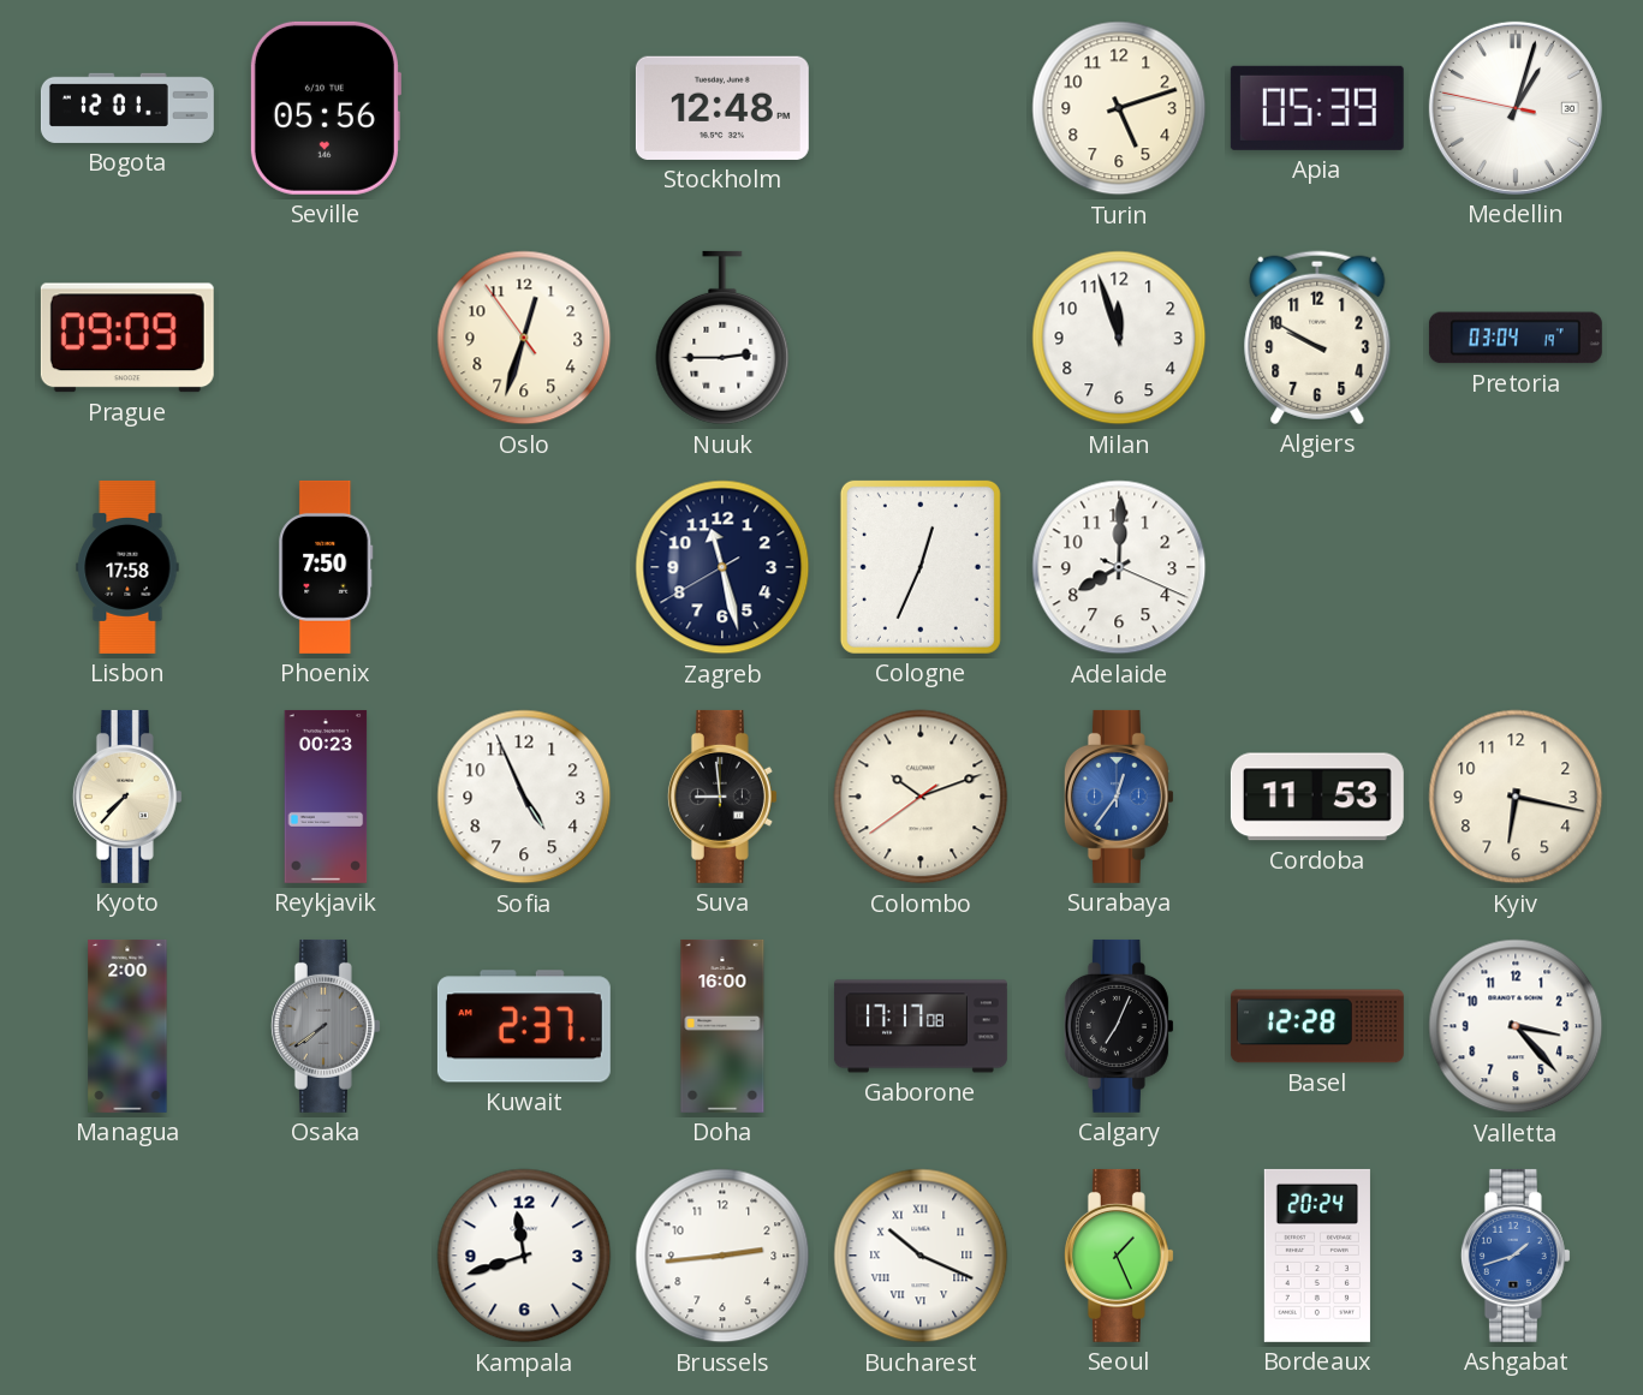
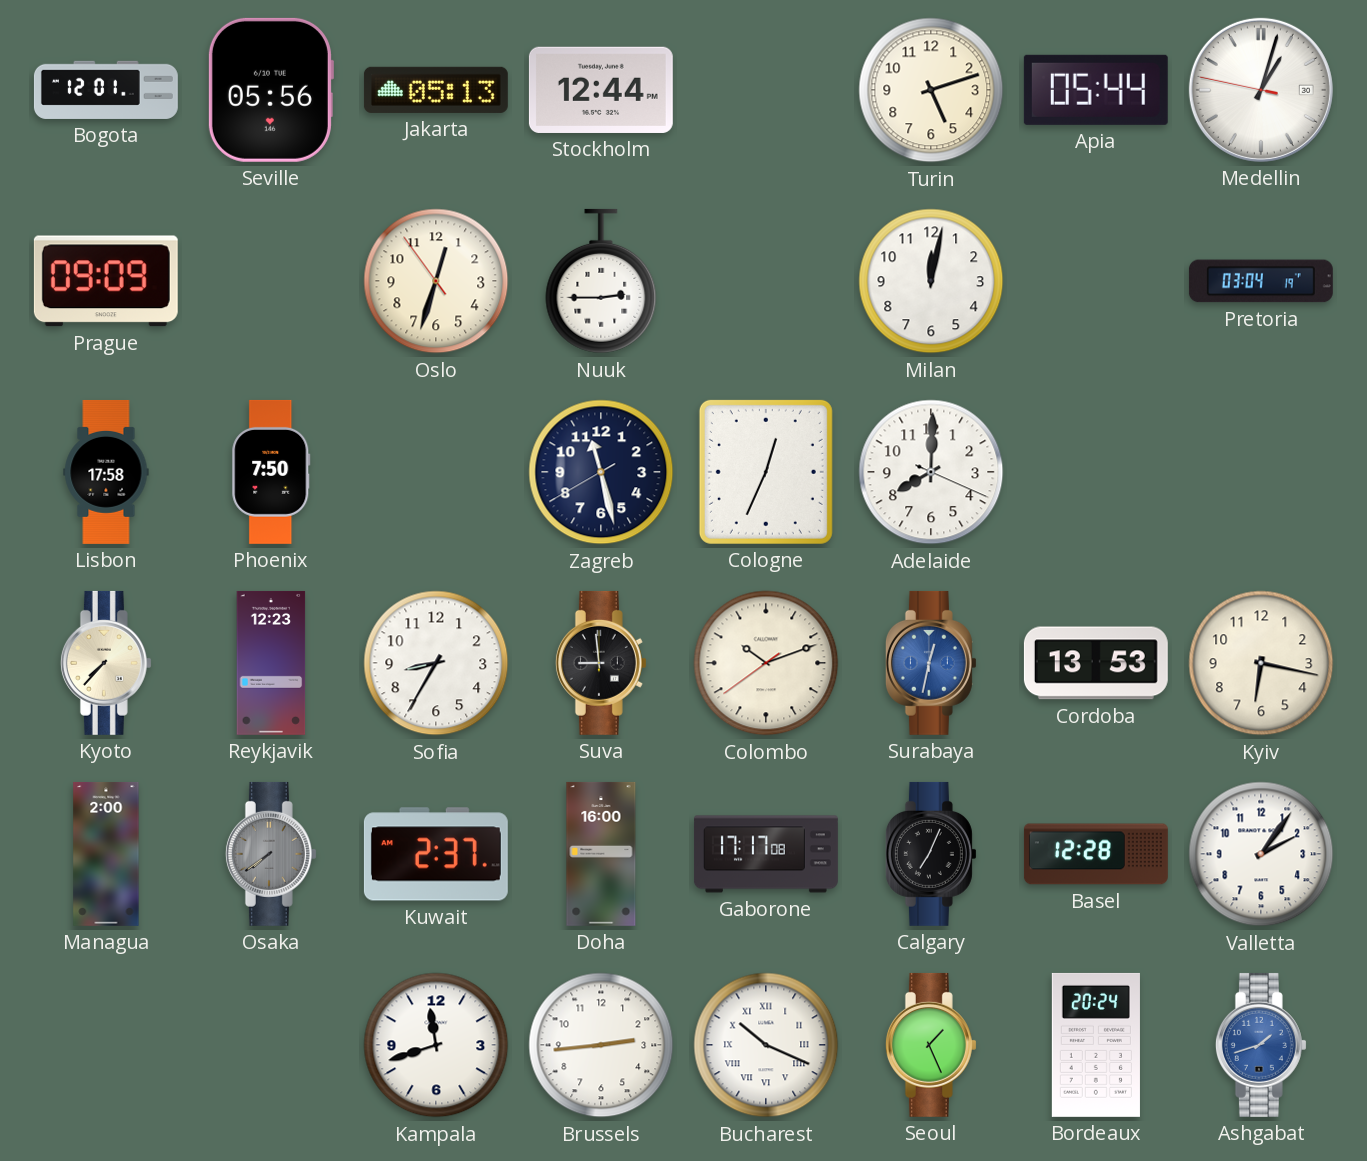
Jakarta: none -> 05:13
Stockholm: 12:48 -> 12:44
Apia: 05:39 -> 05:44
Milan: 11:57 -> 12:02
Algiers: 9:50 -> none
Reykjavik: 00:23 -> 12:23
Sofia: 4:56 -> 8:35
Surabaya: 12:36 -> 12:32
Cordoba: 11:53 -> 13:53
Valletta: 3:23 -> 2:06
